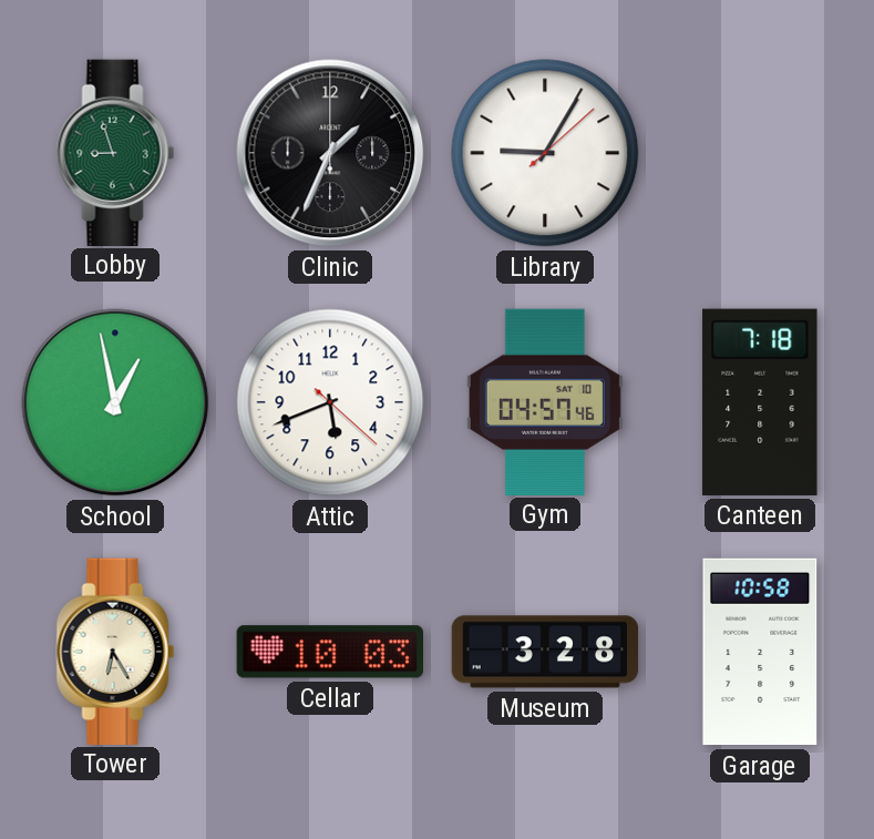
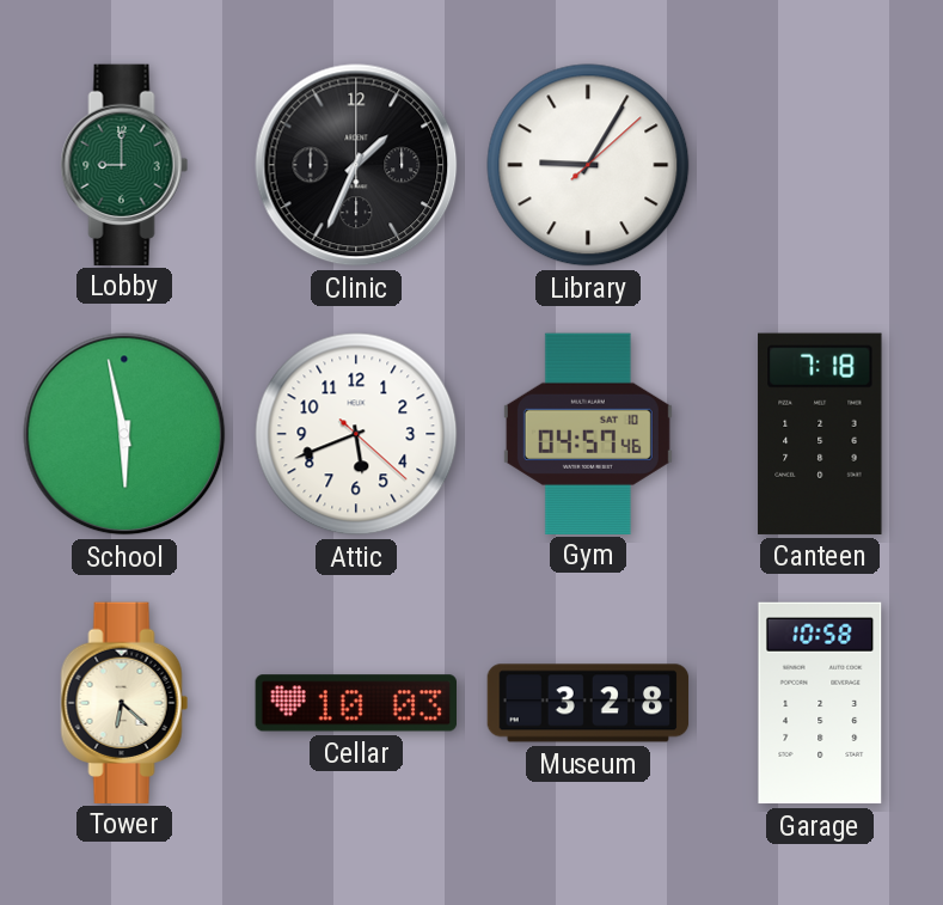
Lobby: 8:57 -> 9:00
School: 12:58 -> 5:58
Tower: 6:25 -> 6:22
